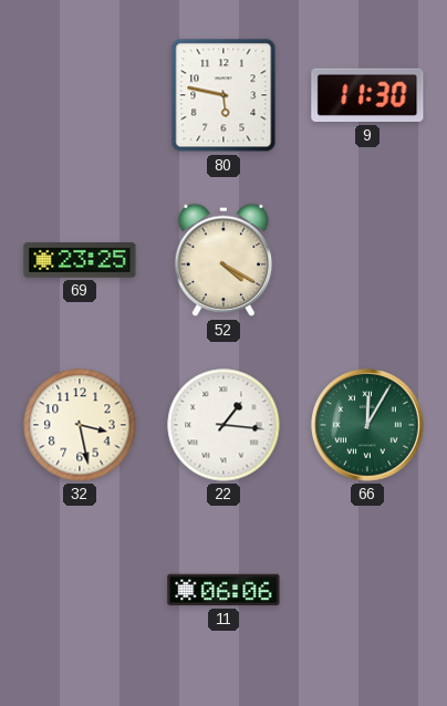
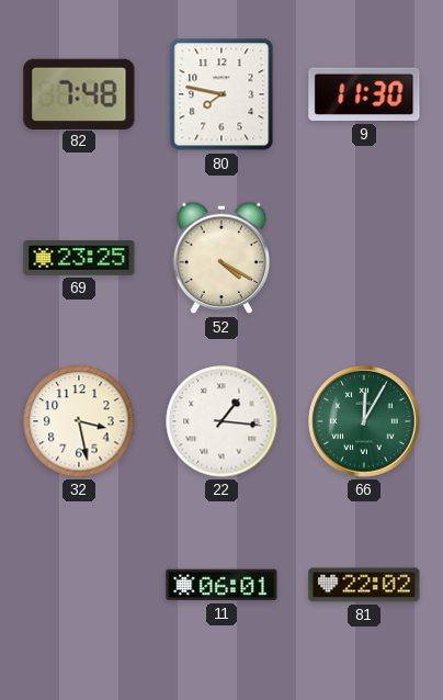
82: none -> 7:48
80: 5:47 -> 7:47
11: 06:06 -> 06:01
81: none -> 22:02
